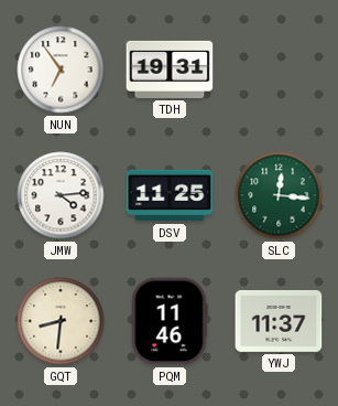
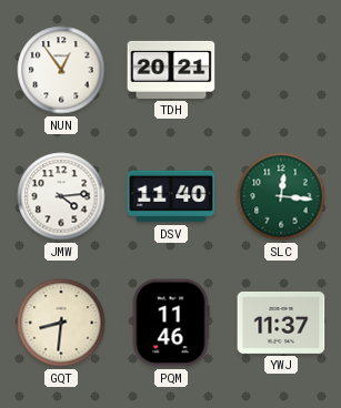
NUN: 6:54 -> 12:54
TDH: 19:31 -> 20:21
DSV: 11:25 -> 11:40
